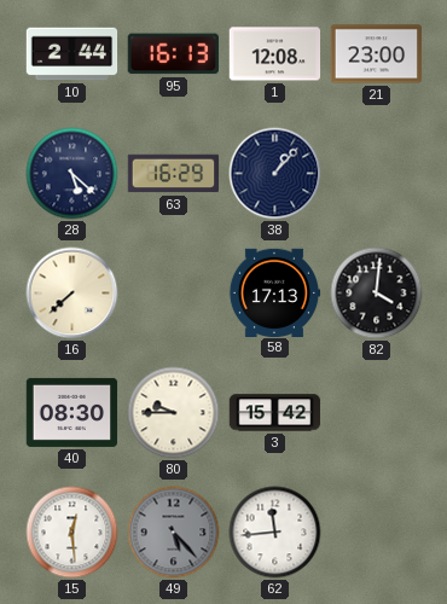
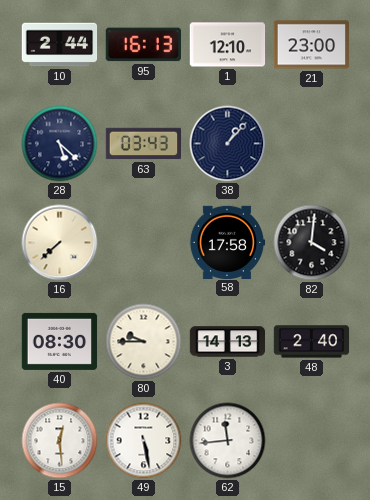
1: 12:08 -> 12:10
63: 16:29 -> 03:43
58: 17:13 -> 17:58
3: 15:42 -> 14:13
48: none -> 2:40
49: 5:23 -> 5:28
49 dial: grey -> white
